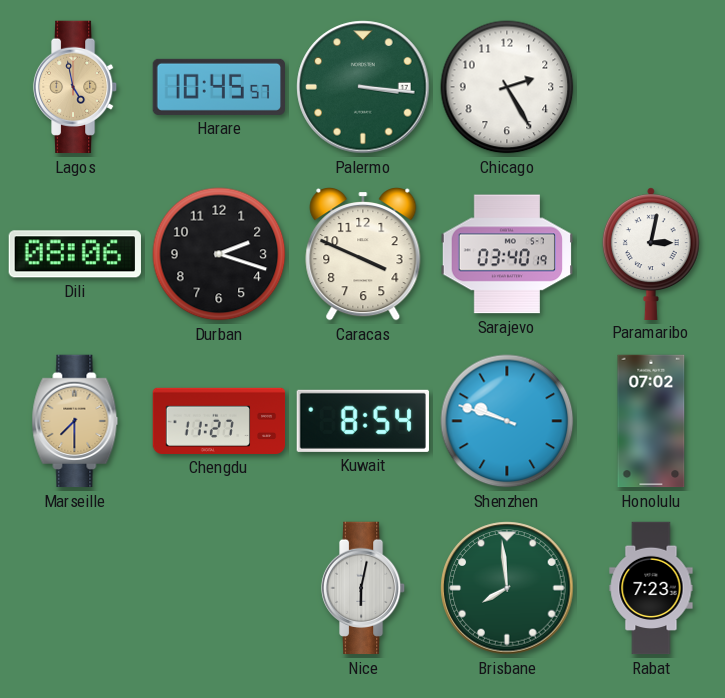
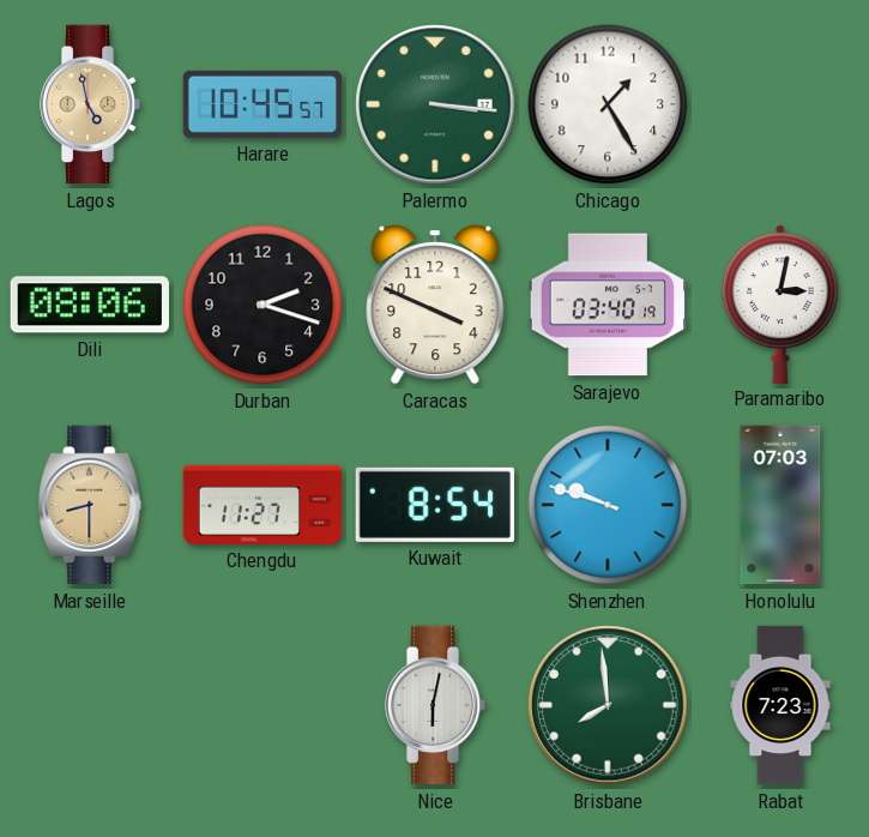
Chicago: 2:25 -> 1:25
Marseille: 7:30 -> 8:30
Honolulu: 07:02 -> 07:03
